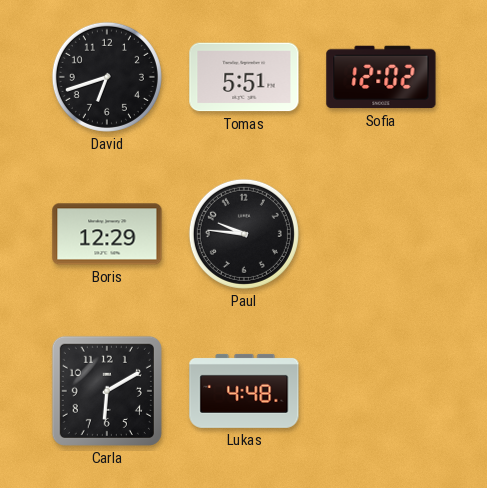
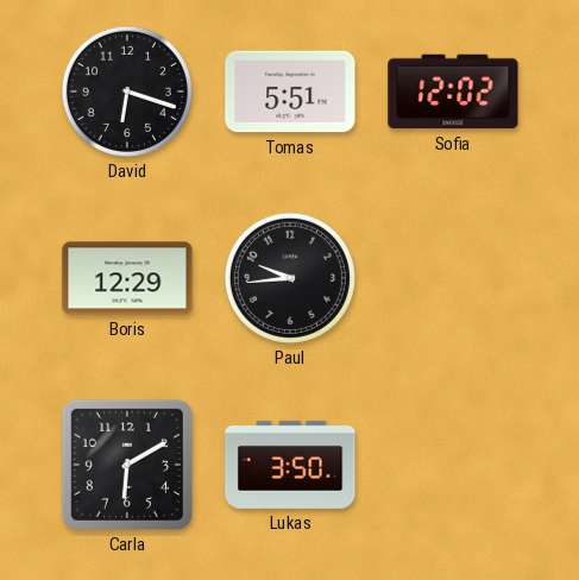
David: 6:42 -> 6:18
Paul: 9:46 -> 9:44
Lukas: 4:48 -> 3:50
